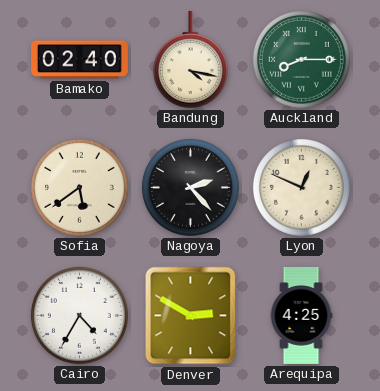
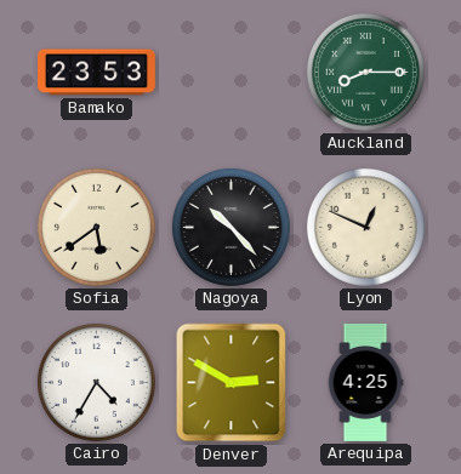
Bamako: 02:40 -> 23:53
Bandung: 4:17 -> none
Nagoya: 2:23 -> 10:23
